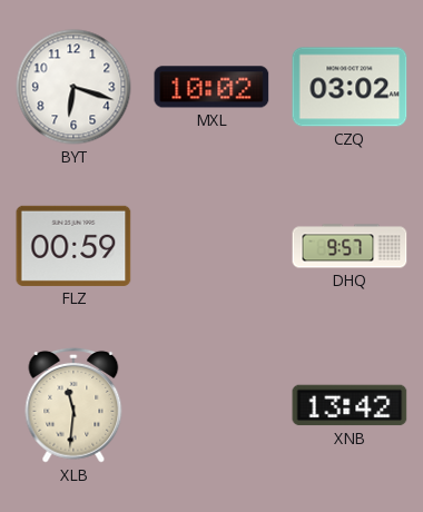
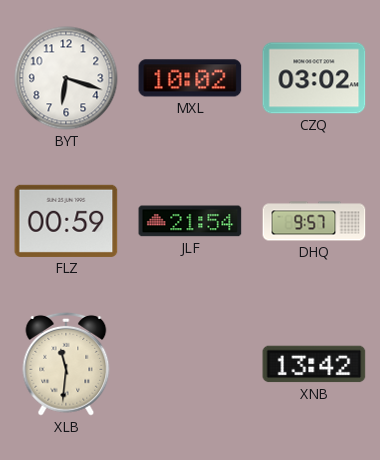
JLF: none -> 21:54
